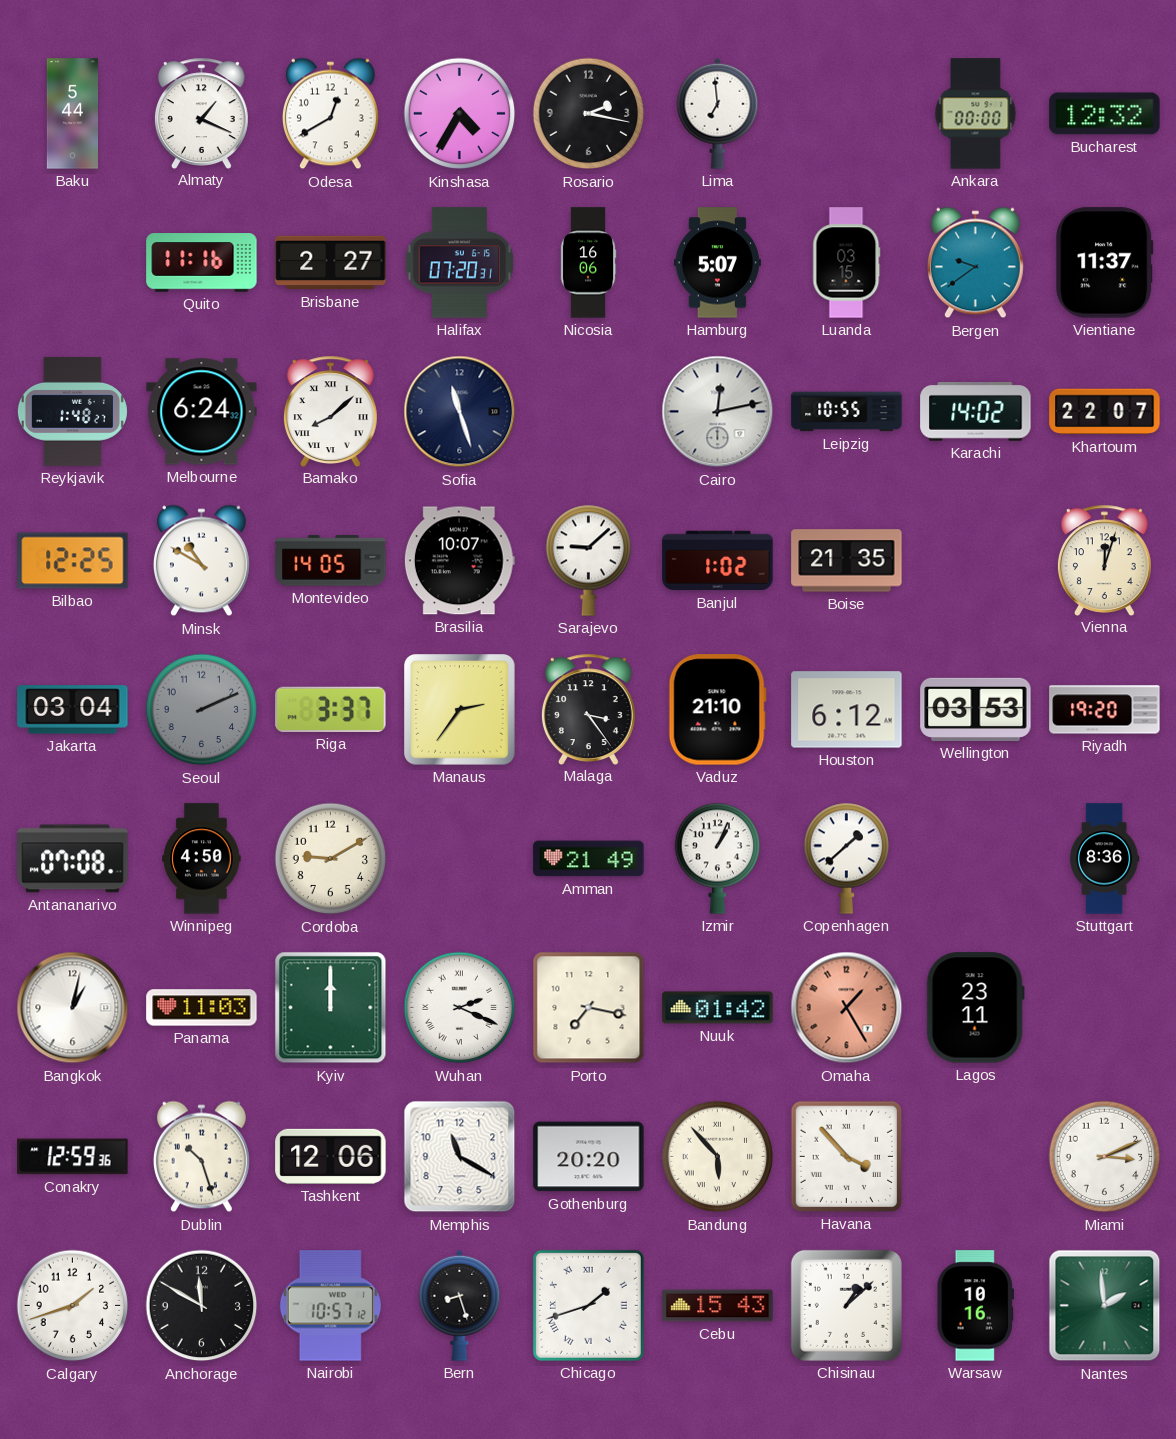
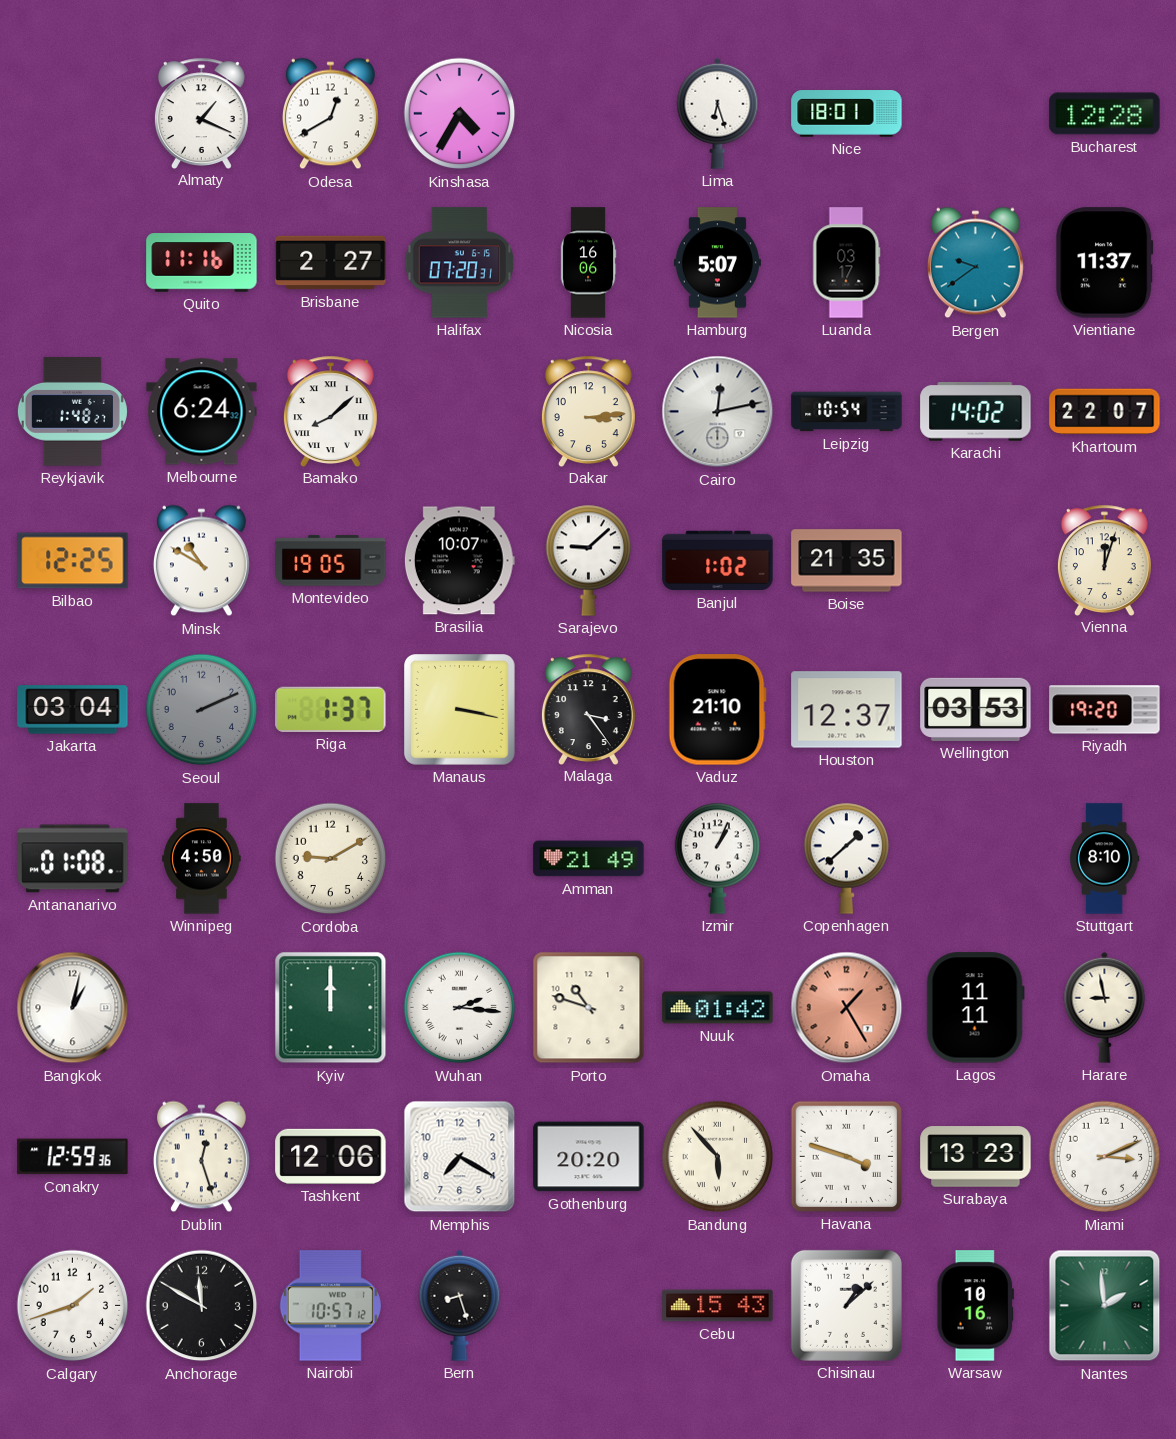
Baku: 5:44 -> none
Rosario: 2:17 -> none
Lima: 6:59 -> 6:27
Nice: none -> 18:01
Ankara: 00:00 -> none
Bucharest: 12:32 -> 12:28
Luanda: 03:15 -> 03:17
Sofia: 11:27 -> none
Dakar: none -> 3:14
Leipzig: 10:55 -> 10:54
Montevideo: 14:05 -> 19:05
Riga: 3:37 -> 1:37
Manaus: 2:36 -> 3:17
Houston: 6:12 -> 12:37
Antananarivo: 07:08 -> 01:08
Stuttgart: 8:36 -> 8:10
Panama: 11:03 -> none
Wuhan: 2:19 -> 2:16
Porto: 7:17 -> 10:48
Lagos: 23:11 -> 11:11
Harare: none -> 8:58
Dublin: 10:27 -> 12:27
Memphis: 11:20 -> 7:20
Havana: 3:53 -> 3:48
Surabaya: none -> 13:23
Chicago: 1:42 -> none
